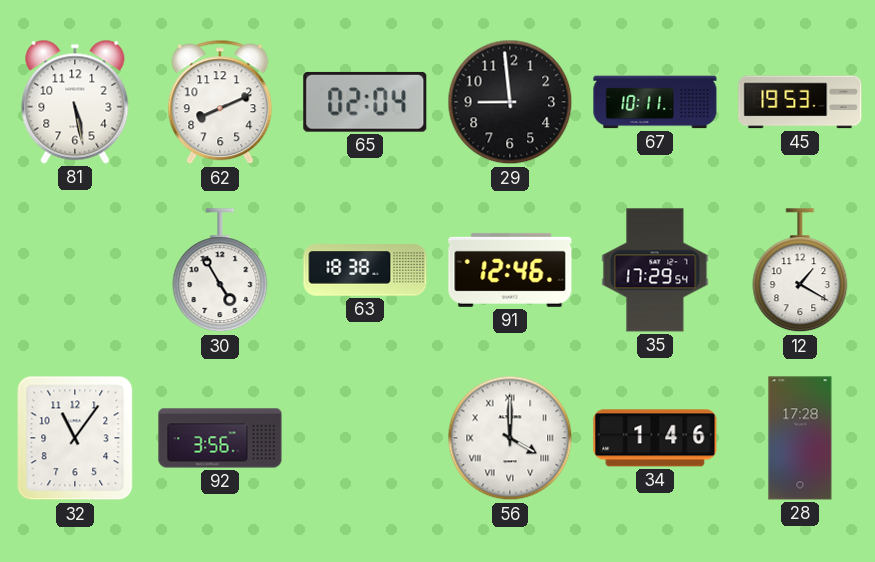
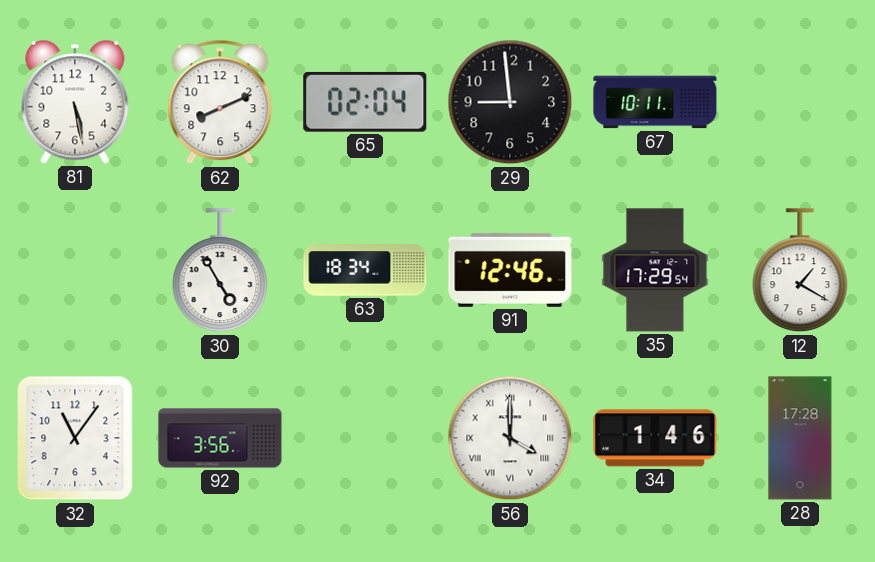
45: 19:53 -> none
63: 18:38 -> 18:34
